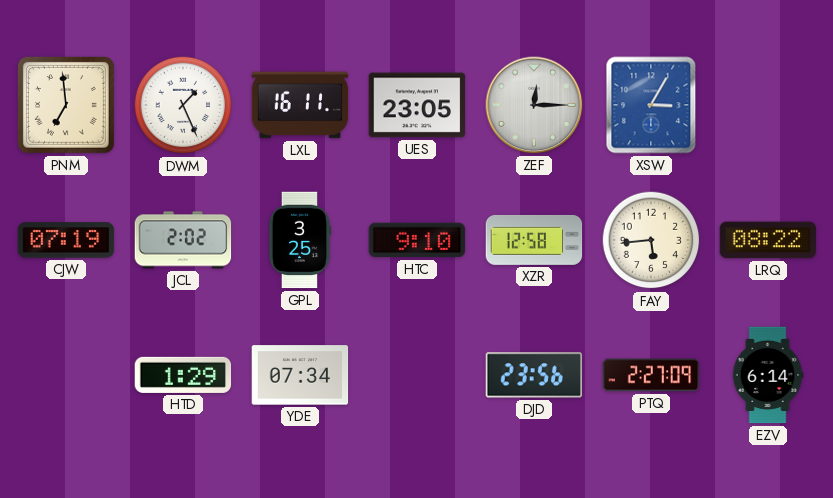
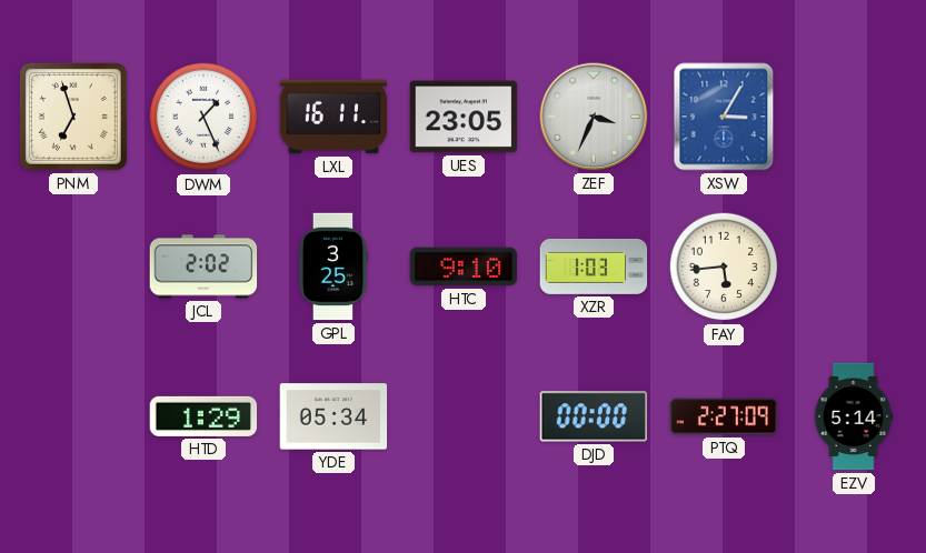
PNM: 6:59 -> 6:57
ZEF: 12:15 -> 3:34
CJW: 07:19 -> none
XZR: 12:58 -> 1:03
LRQ: 08:22 -> none
YDE: 07:34 -> 05:34
DJD: 23:56 -> 00:00
EZV: 6:14 -> 5:14
